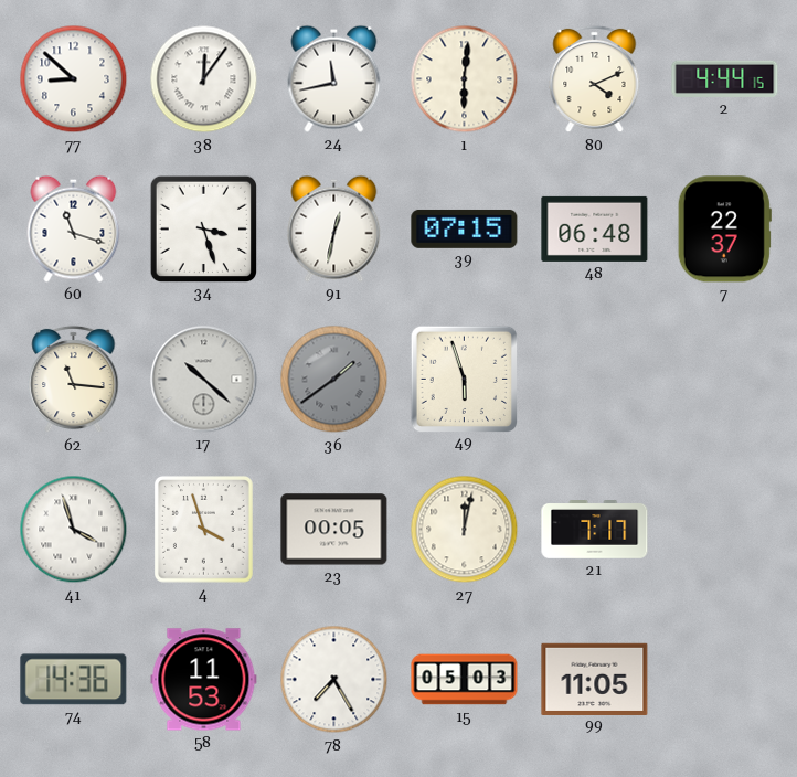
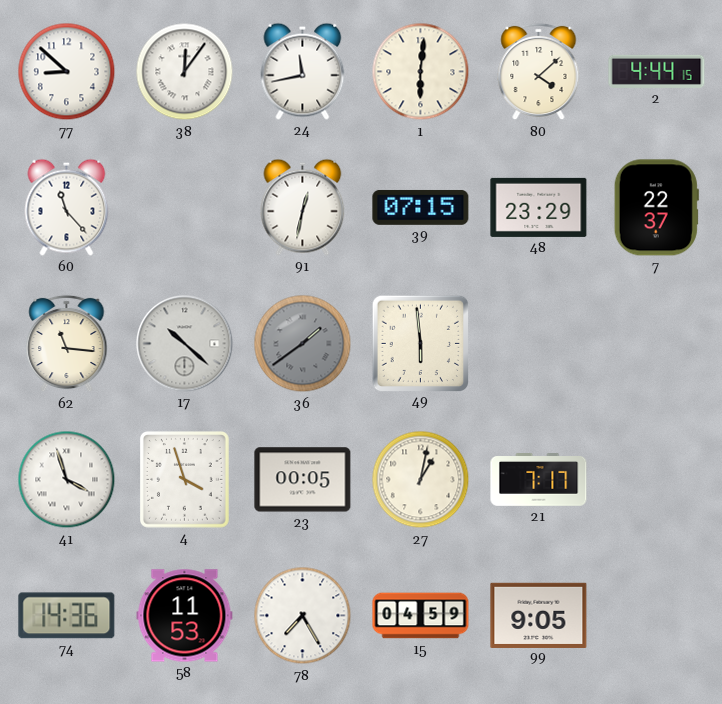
80: 4:11 -> 4:08
60: 11:18 -> 11:23
34: 3:27 -> none
48: 06:48 -> 23:29
49: 5:57 -> 5:59
27: 12:02 -> 1:02
15: 05:03 -> 04:59
99: 11:05 -> 9:05
